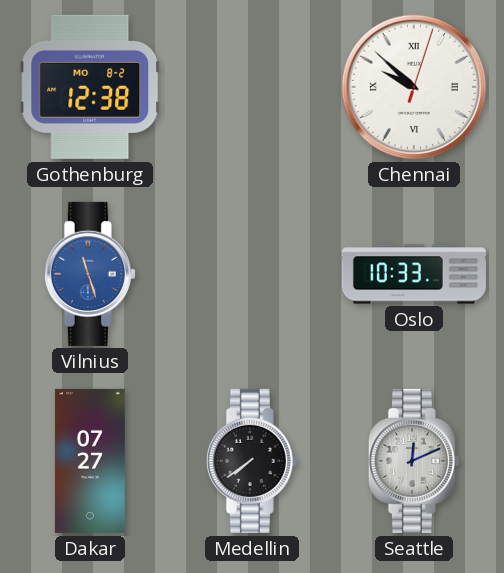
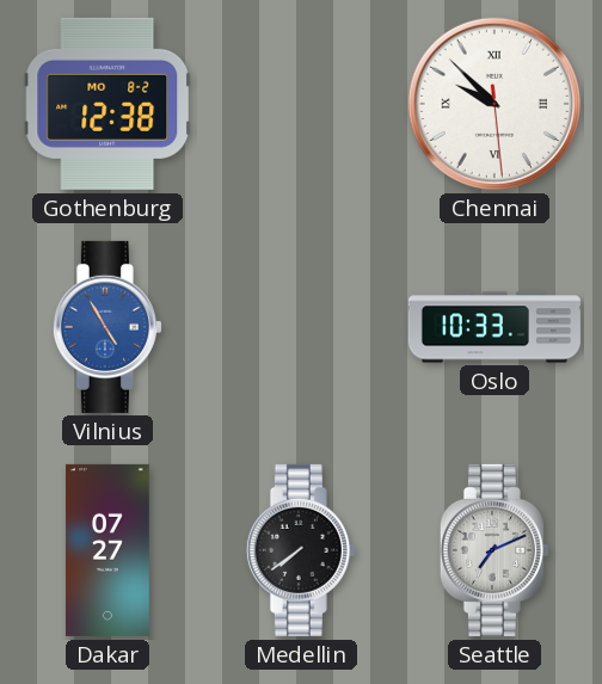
Chennai: 9:52:03 -> 9:52:29
Vilnius: 11:27 -> 4:55
Seattle: 12:11 -> 7:11
